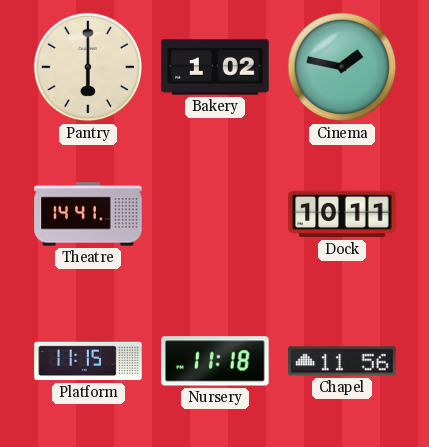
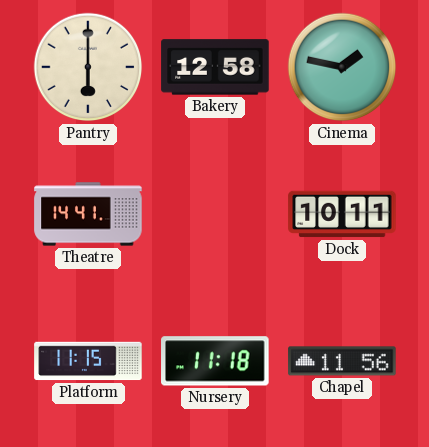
Bakery: 1:02 -> 12:58
